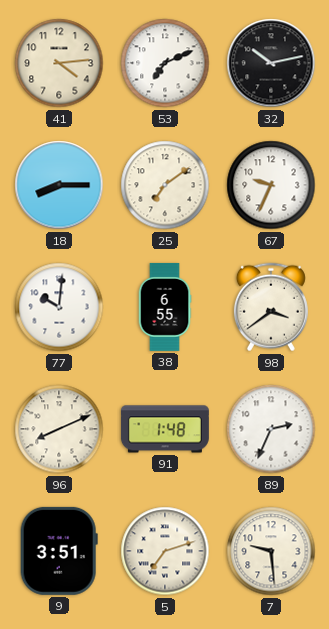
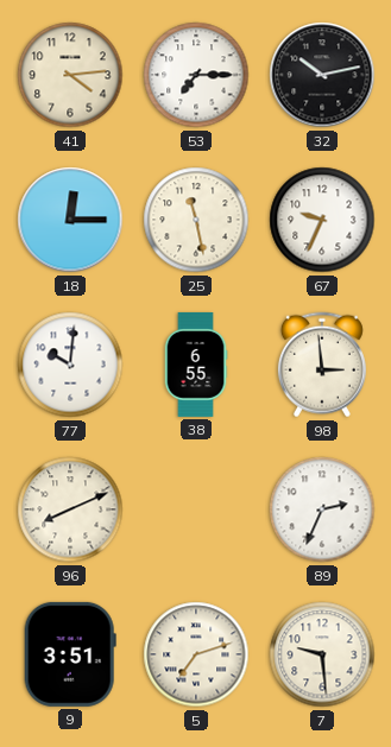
53: 7:11 -> 7:15
18: 8:15 -> 12:15
25: 7:09 -> 11:28
98: 3:39 -> 2:59
91: 1:48 -> none
